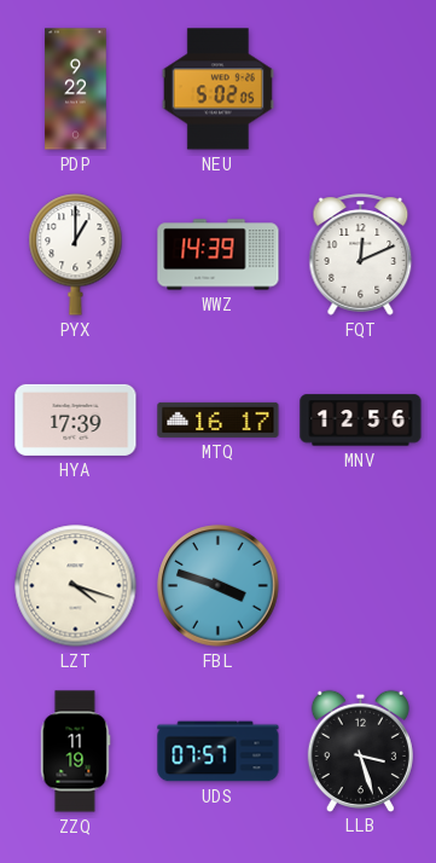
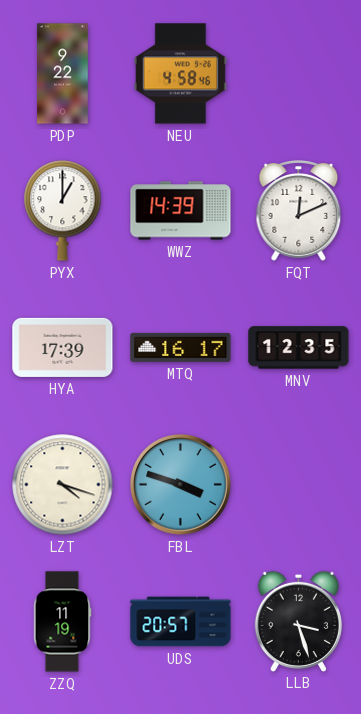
NEU: 5:02 -> 4:58
MNV: 12:56 -> 12:35
UDS: 07:57 -> 20:57
